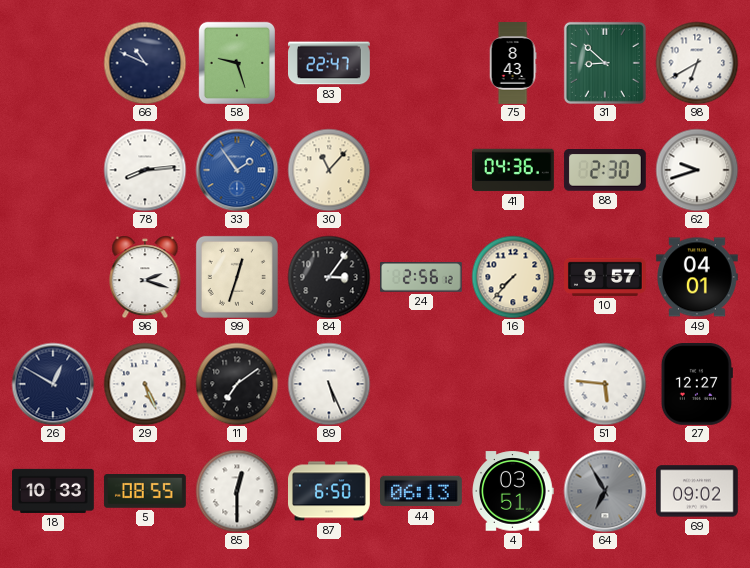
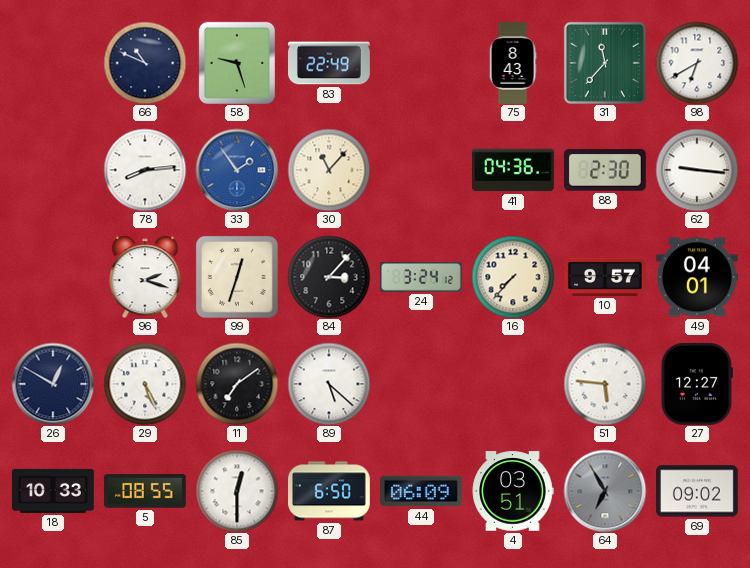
83: 22:47 -> 22:49
31: 8:52 -> 11:37
62: 9:42 -> 9:16
84: 3:06 -> 3:07
24: 2:56 -> 3:24
89: 5:26 -> 5:22
44: 06:13 -> 06:09
